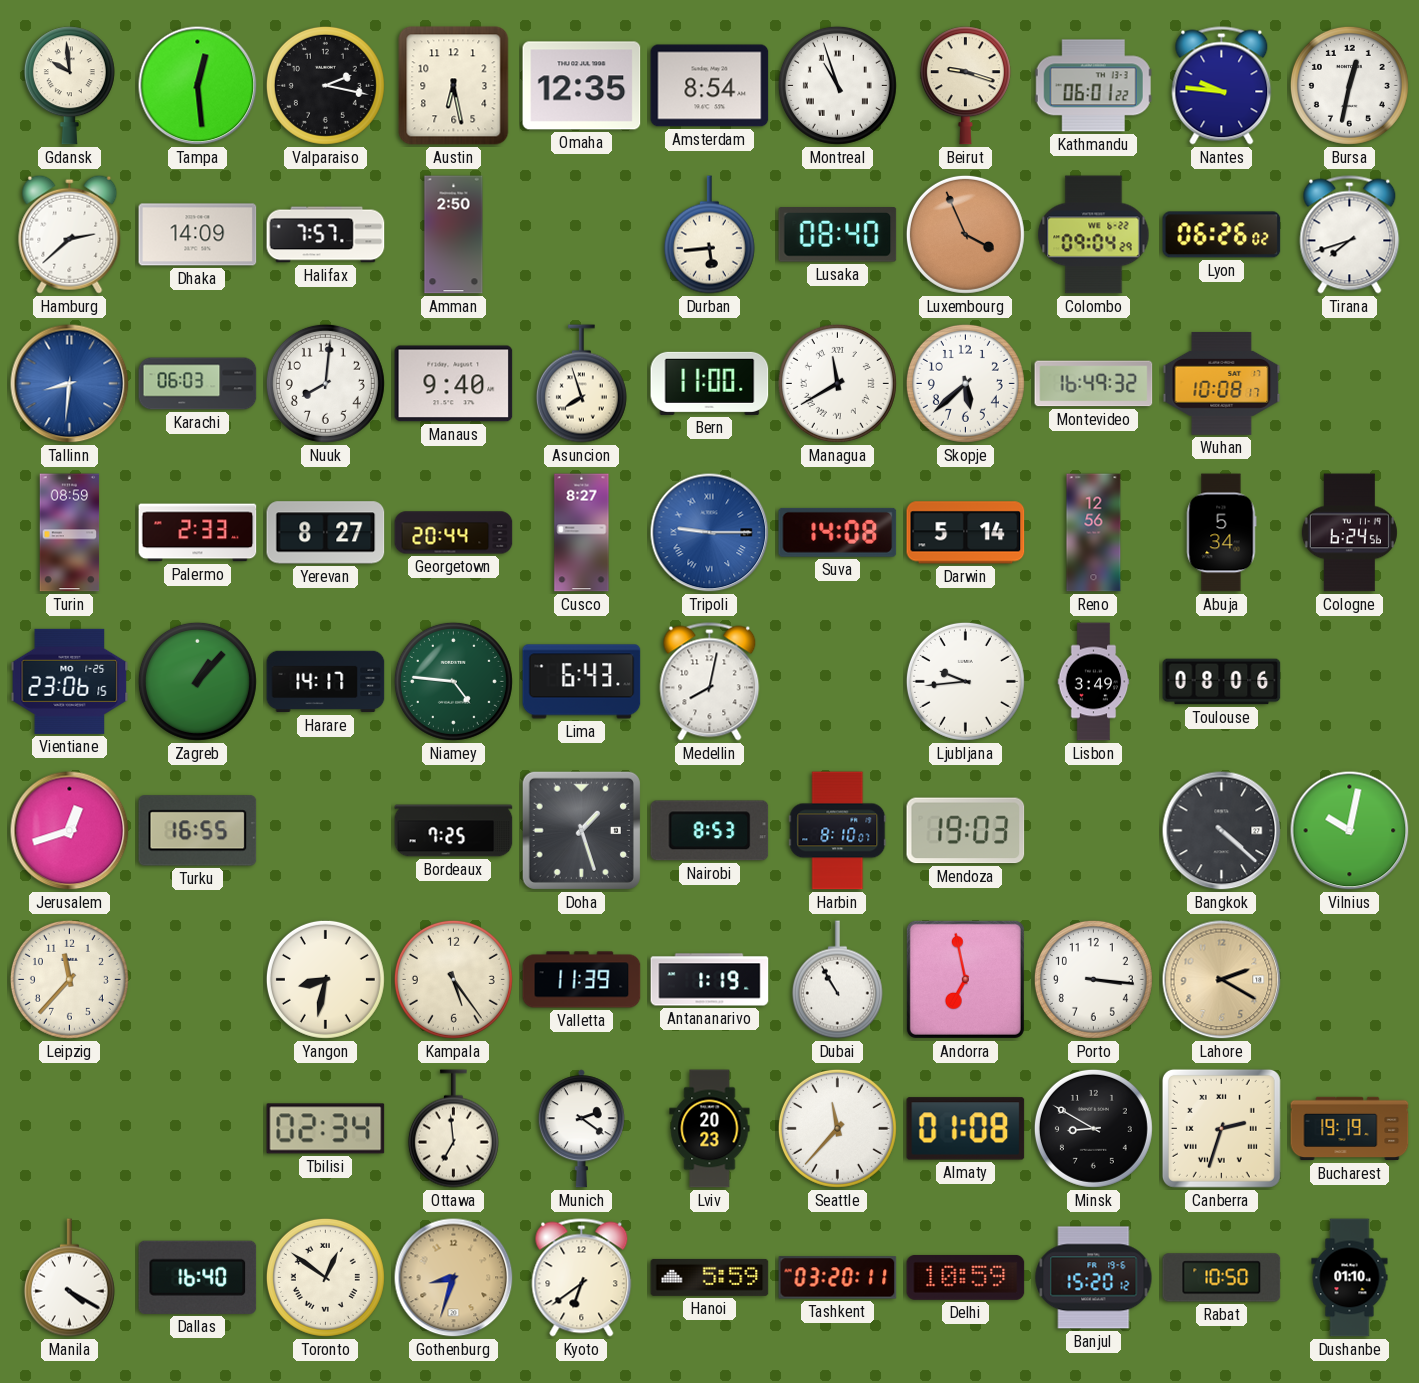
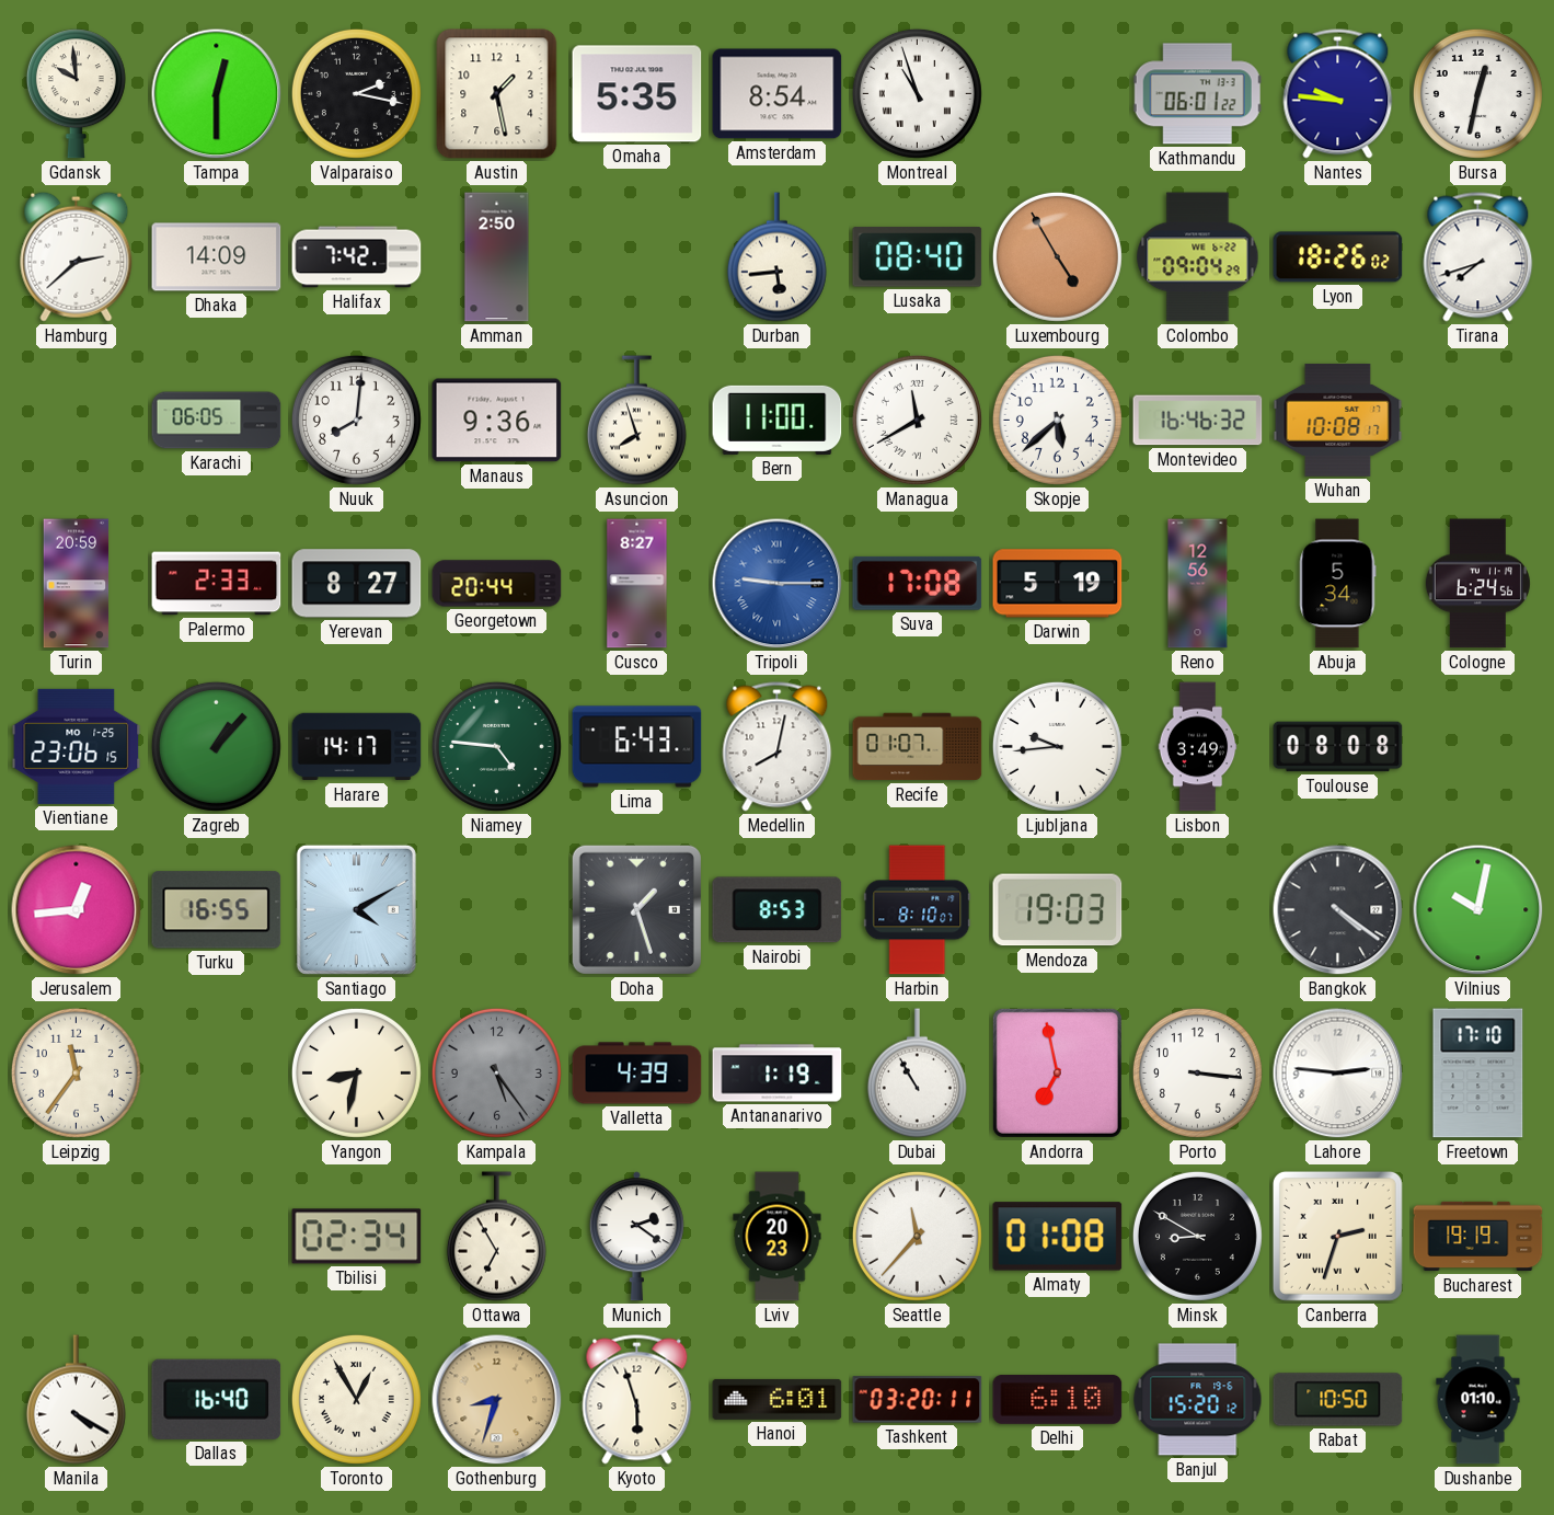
Tampa: 12:29 -> 12:30
Austin: 6:28 -> 1:28
Omaha: 12:35 -> 5:35
Beirut: 9:18 -> none
Halifax: 7:57 -> 7:42
Luxembourg: 3:56 -> 4:55
Lyon: 06:26 -> 18:26
Tallinn: 8:31 -> none
Karachi: 06:03 -> 06:05
Manaus: 9:40 -> 9:36
Montevideo: 16:49 -> 16:46
Turin: 08:59 -> 20:59
Suva: 14:08 -> 17:08
Darwin: 5:14 -> 5:19
Recife: none -> 01:07
Toulouse: 08:06 -> 08:08
Jerusalem: 12:42 -> 12:44
Santiago: none -> 4:10
Bordeaux: 7:25 -> none
Bangkok: 4:22 -> 4:21
Leipzig: 11:37 -> 11:36
Kampala dial: cream -> grey
Valletta: 11:39 -> 4:39
Lahore: 2:20 -> 2:46
Lahore dial: champagne -> white
Freetown: none -> 17:10
Ottawa: 6:59 -> 6:55
Toronto: 12:51 -> 12:55
Kyoto: 6:39 -> 5:57
Hanoi: 5:59 -> 6:01
Delhi: 10:59 -> 6:10
